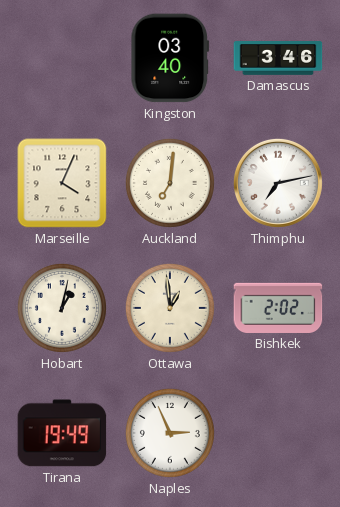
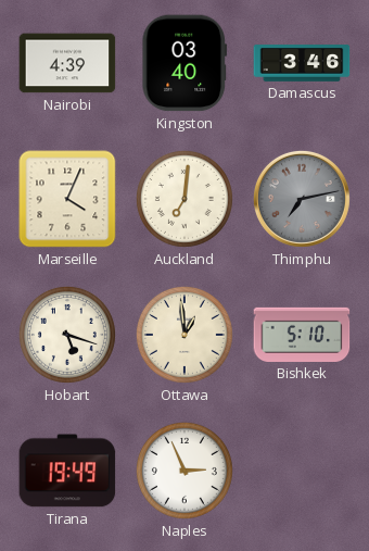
Nairobi: none -> 4:39
Thimphu dial: white -> grey
Hobart: 1:02 -> 5:18
Bishkek: 2:02 -> 5:10
